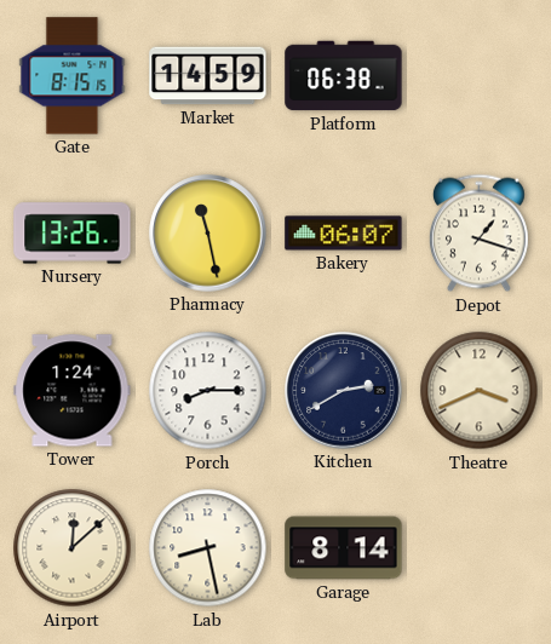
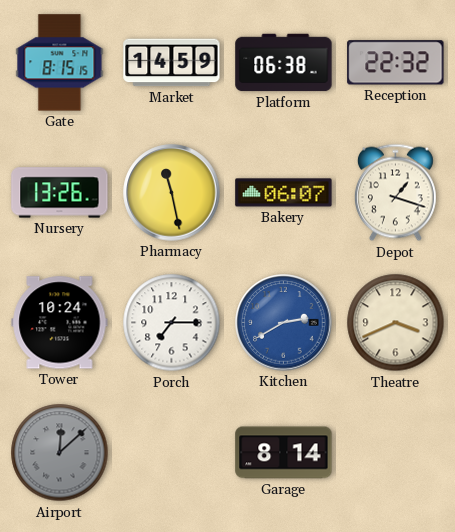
Reception: none -> 22:32
Tower: 1:24 -> 10:24
Porch: 8:15 -> 7:15
Kitchen dial: navy -> blue
Airport dial: cream -> grey
Lab: 8:28 -> none
